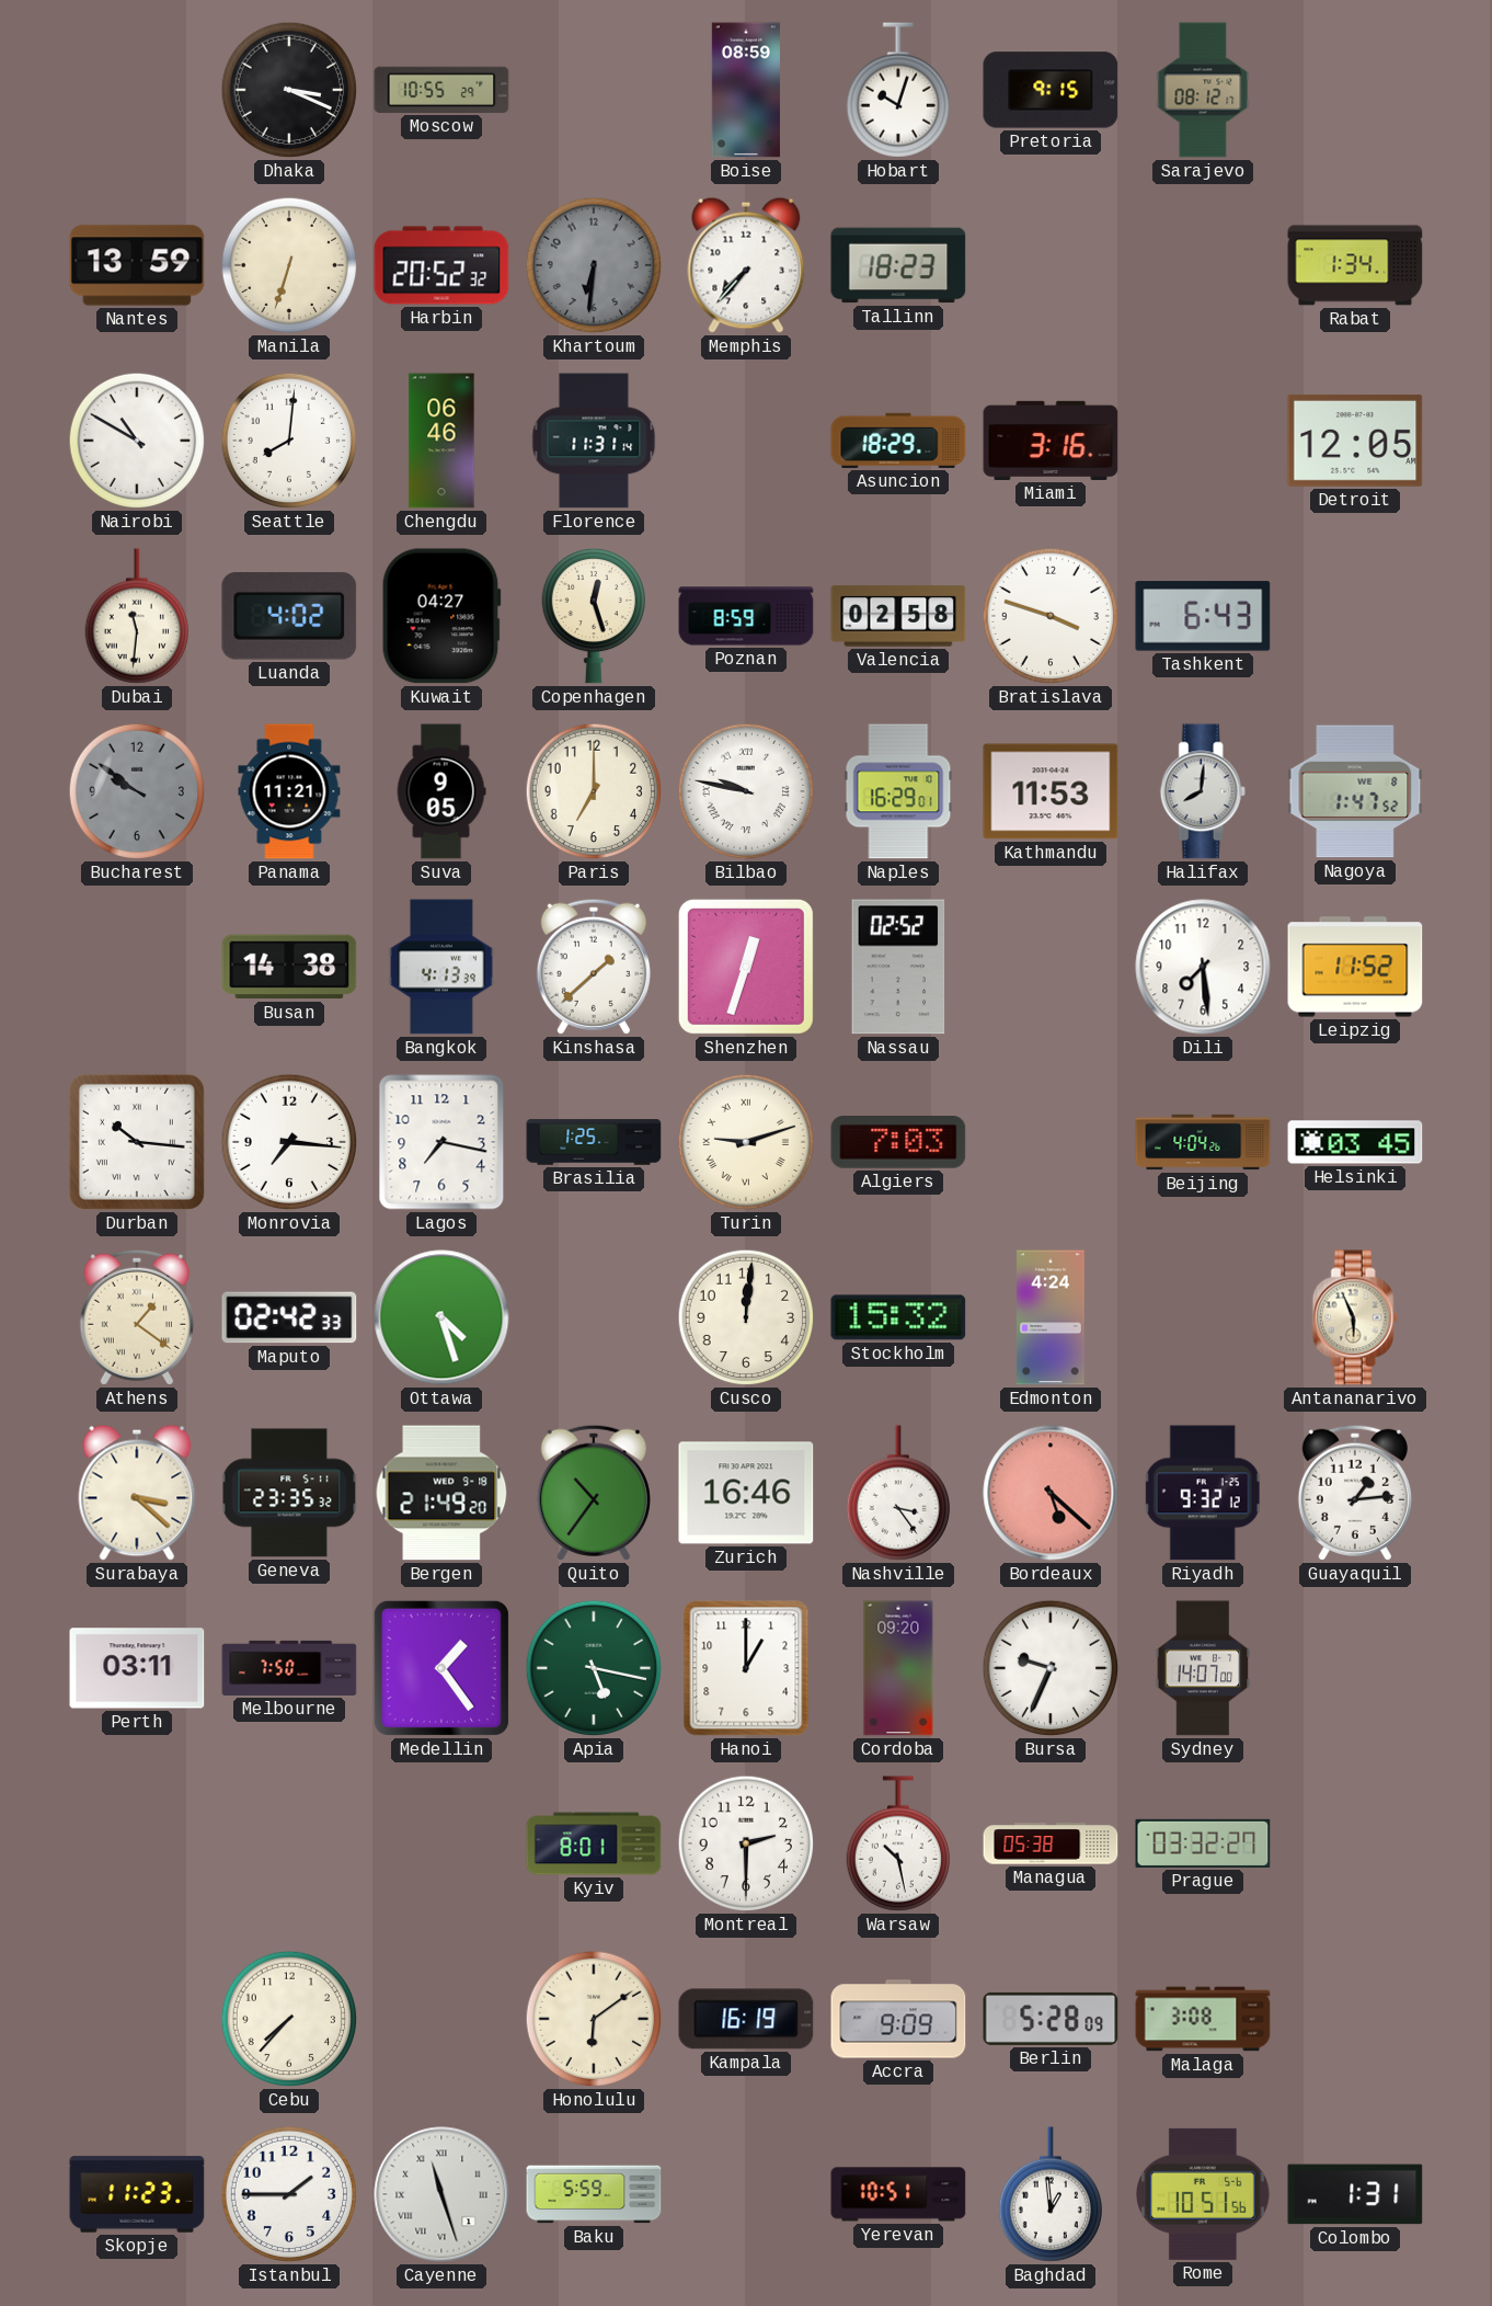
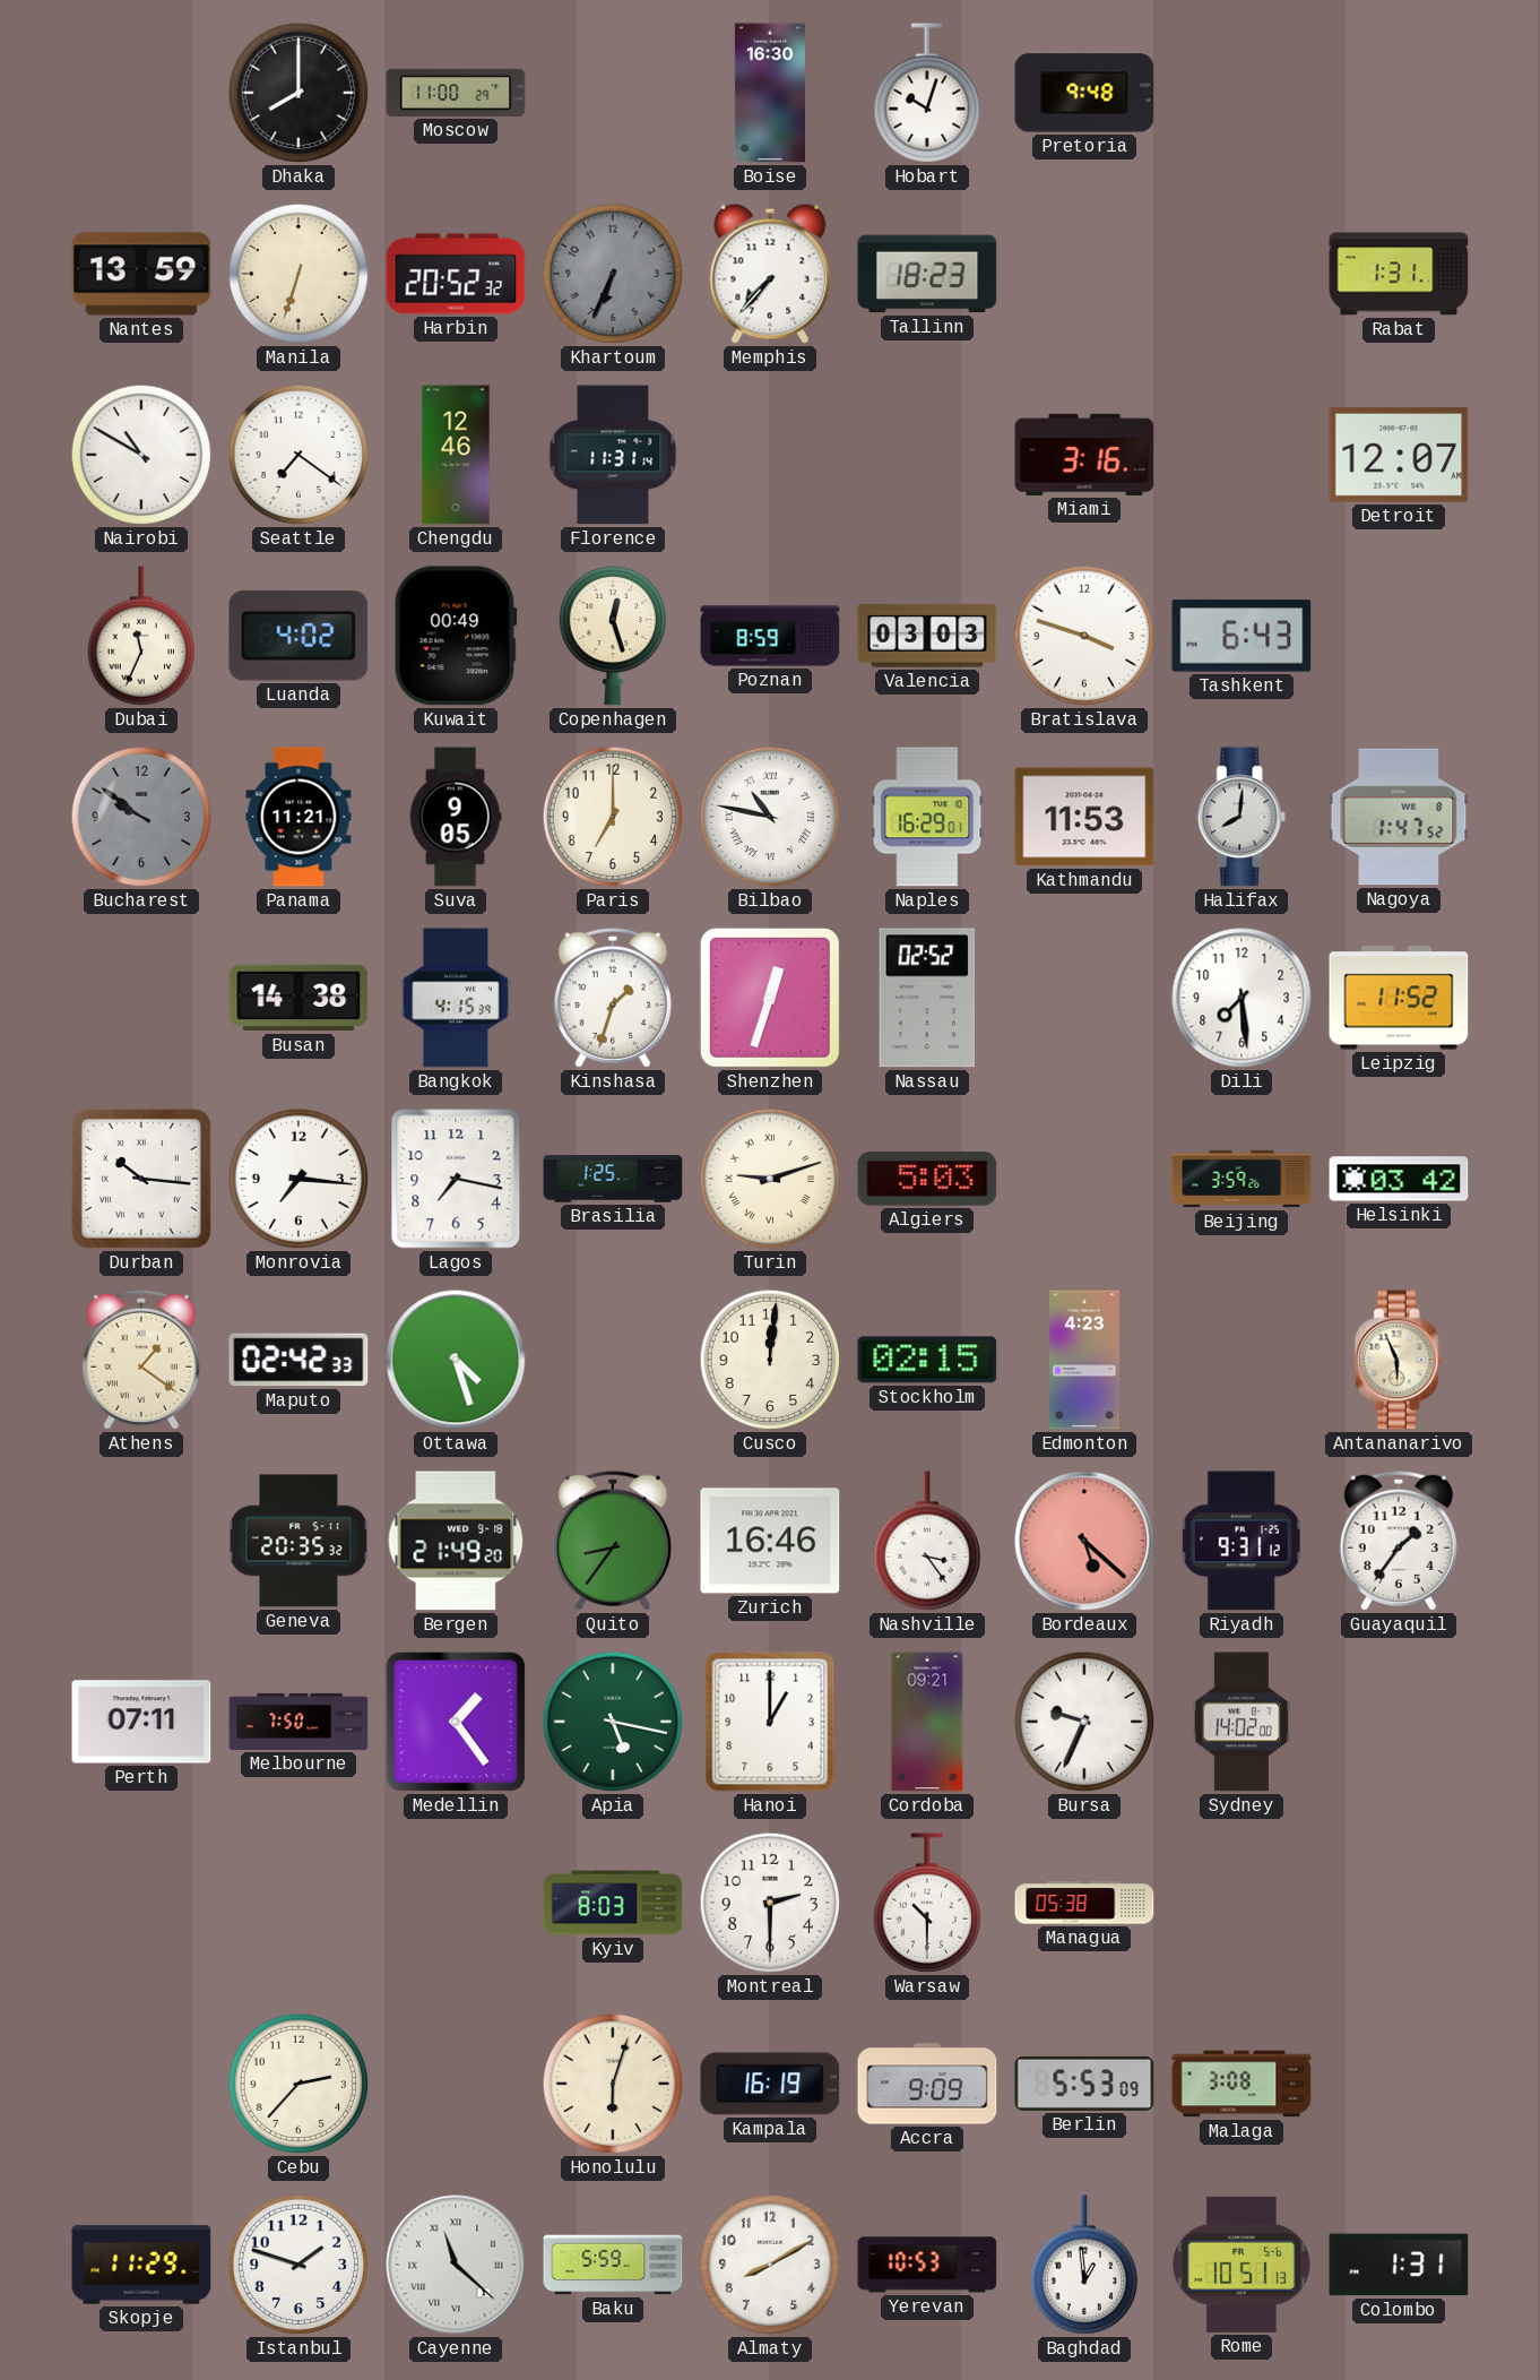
Dhaka: 3:19 -> 8:00
Moscow: 10:55 -> 11:00
Boise: 08:59 -> 16:30
Pretoria: 9:15 -> 9:48
Sarajevo: 08:12 -> none
Khartoum: 6:31 -> 6:34
Rabat: 1:34 -> 1:31
Seattle: 8:01 -> 7:21
Chengdu: 06:46 -> 12:46
Asuncion: 18:29 -> none
Detroit: 12:05 -> 12:07
Dubai: 11:31 -> 11:34
Kuwait: 04:27 -> 00:49
Valencia: 02:58 -> 03:03
Bilbao: 9:47 -> 10:47
Bangkok: 4:13 -> 4:15
Kinshasa: 1:38 -> 1:33
Algiers: 7:03 -> 5:03
Beijing: 4:04 -> 3:59
Helsinki: 03:45 -> 03:42
Stockholm: 15:32 -> 02:15
Edmonton: 4:24 -> 4:23
Surabaya: 3:22 -> none
Geneva: 23:35 -> 20:35
Quito: 10:36 -> 8:36
Riyadh: 9:32 -> 9:31
Guayaquil: 1:14 -> 1:36
Perth: 03:11 -> 07:11
Cordoba: 09:20 -> 09:21
Sydney: 14:07 -> 14:02
Kyiv: 8:01 -> 8:03
Warsaw: 10:28 -> 10:30
Prague: 03:32 -> none
Cebu: 7:37 -> 2:37
Honolulu: 6:09 -> 6:03
Berlin: 5:28 -> 5:53
Skopje: 11:23 -> 11:29
Istanbul: 1:45 -> 1:48
Cayenne: 11:27 -> 11:22
Almaty: none -> 8:10
Yerevan: 10:51 -> 10:53
Rome: 10:51:56 -> 10:51:13
